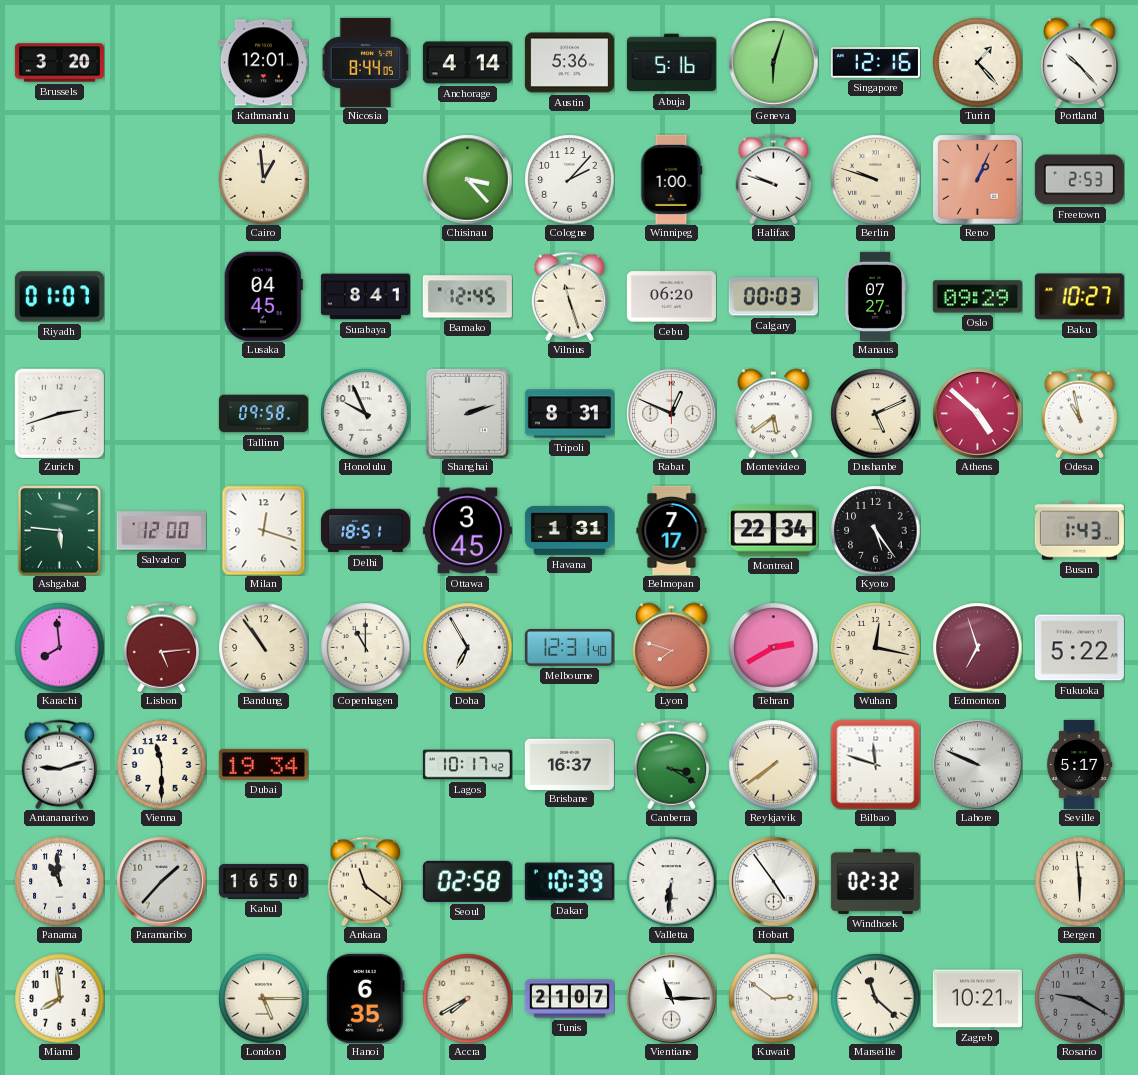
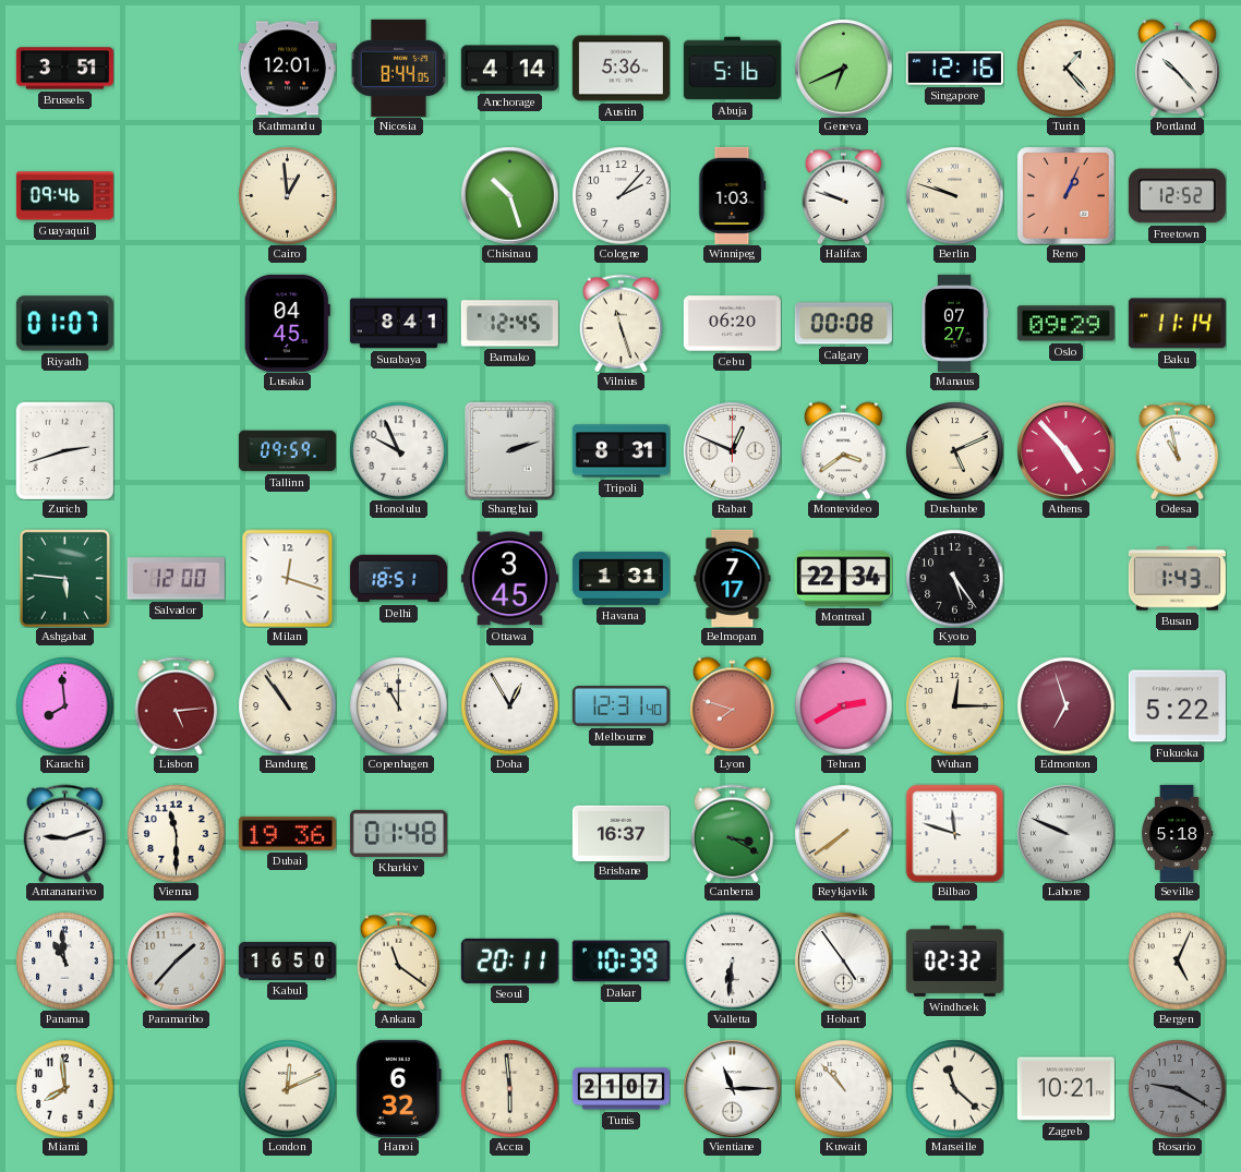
Brussels: 3:20 -> 3:51
Geneva: 6:03 -> 6:41
Guayaquil: none -> 09:46
Chisinau: 3:23 -> 10:27
Winnipeg: 1:00 -> 1:03
Freetown: 2:53 -> 12:52
Calgary: 00:03 -> 00:08
Baku: 10:27 -> 11:14
Tallinn: 09:58 -> 09:59
Montevideo: 5:39 -> 3:39
Athens: 4:52 -> 4:53
Doha: 6:55 -> 12:55
Wuhan: 12:17 -> 12:15
Dubai: 19:34 -> 19:36
Kharkiv: none -> 01:48
Lagos: 10:17 -> none
Seville: 5:17 -> 5:18
Seoul: 02:58 -> 20:11
Bergen: 5:59 -> 5:04
London: 5:15 -> 12:11
Hanoi: 6:35 -> 6:32
Accra: 7:40 -> 5:59
Kuwait: 2:51 -> 10:53
